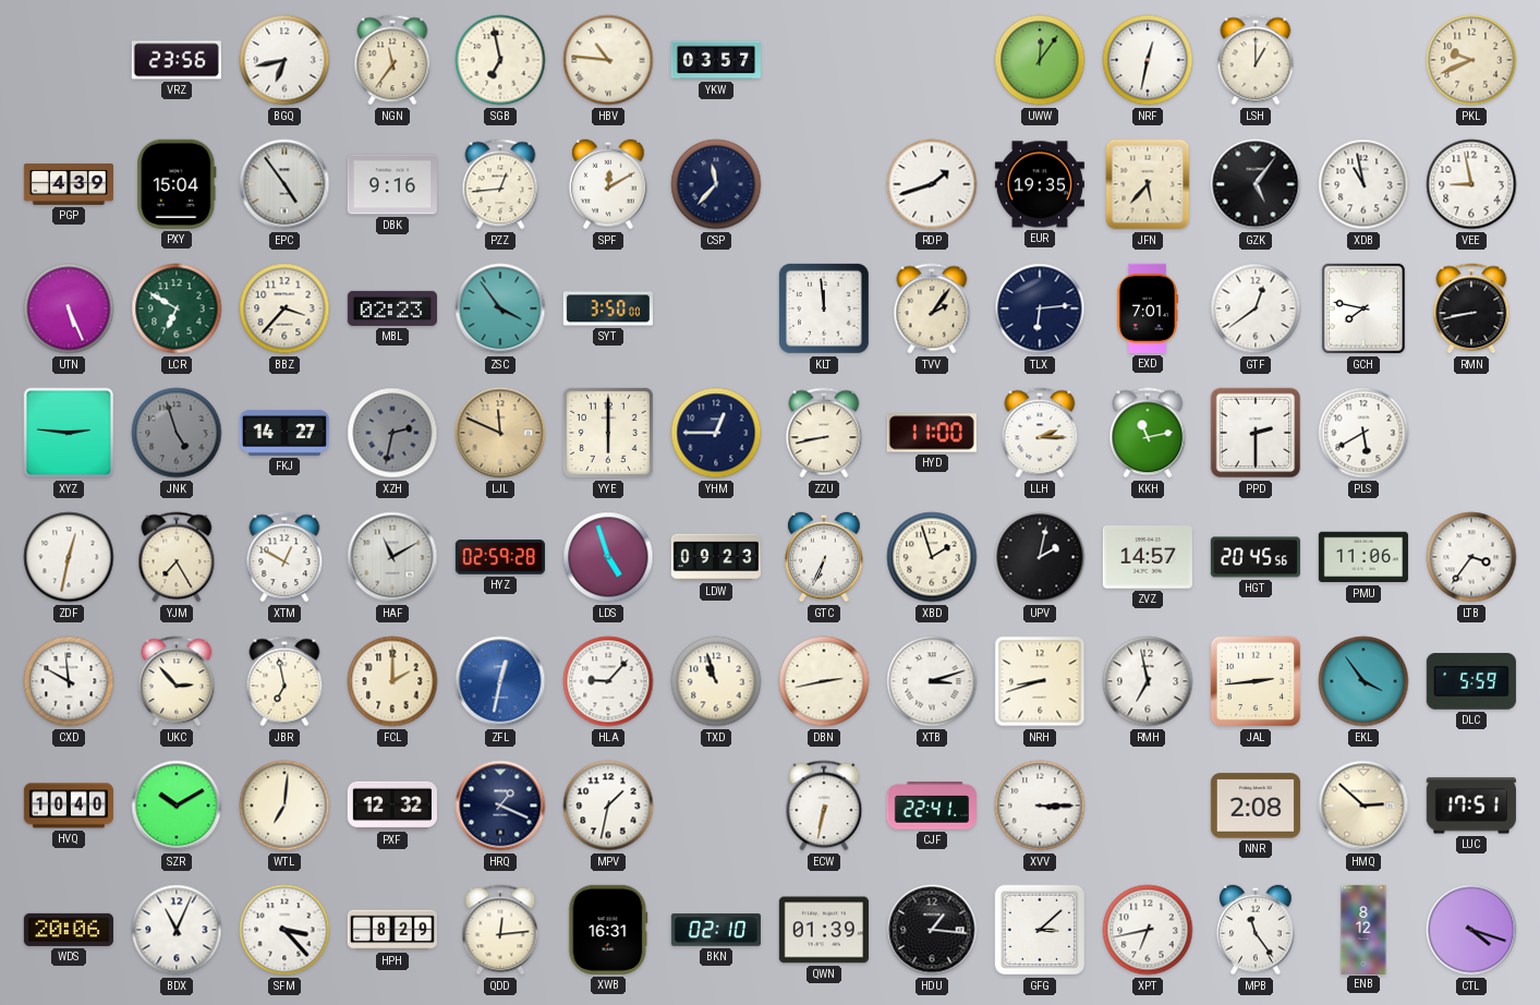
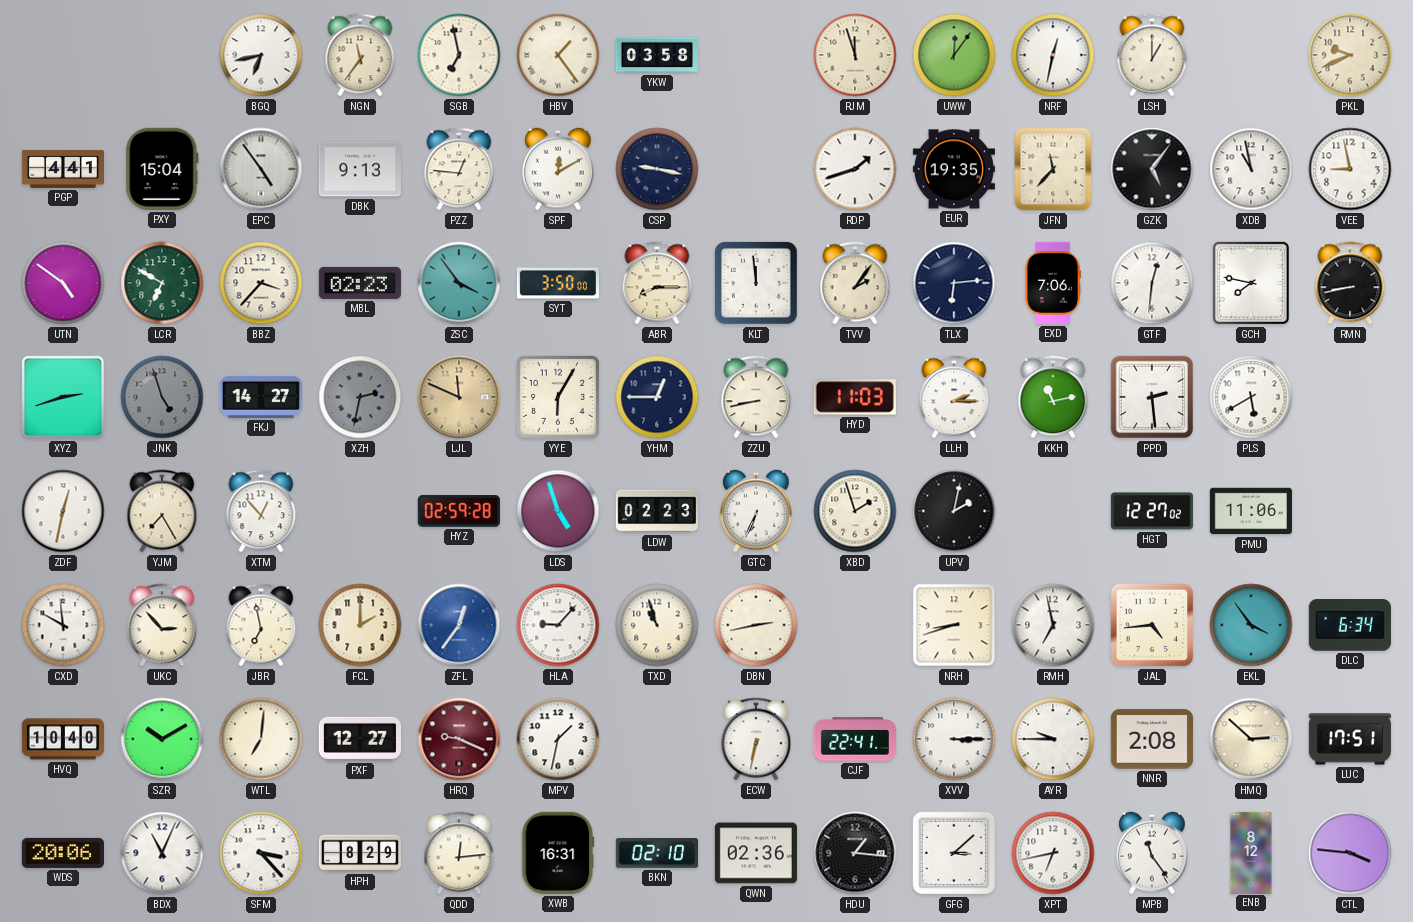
VRZ: 23:56 -> none
HBV: 10:46 -> 1:24
YKW: 03:57 -> 03:58
RJM: none -> 11:57
PGP: 4:39 -> 4:41
DBK: 9:16 -> 9:13
PZZ: 12:44 -> 12:46
CSP: 11:37 -> 9:17
JFN: 5:37 -> 11:37
UTN: 5:26 -> 4:51
ABR: none -> 8:15
EXD: 7:01 -> 7:06
GTF: 12:39 -> 12:31
XYZ: 2:46 -> 2:42
YYE: 6:00 -> 6:05
HYD: 11:00 -> 11:03
PPD: 2:30 -> 2:29
XTM: 12:50 -> 12:53
HAF: 11:10 -> none
LDW: 09:23 -> 02:23
ZVZ: 14:57 -> none
HGT: 20:45 -> 12:27
LTB: 3:36 -> none
ZFL: 12:32 -> 12:36
XTB: 3:12 -> none
JAL: 2:44 -> 4:44
DLC: 5:59 -> 6:34
PXF: 12:32 -> 12:27
HRQ: 1:19 -> 9:19
HRQ dial: navy -> burgundy
AYR: none -> 9:45
QWN: 01:39 -> 02:36
CTL: 4:18 -> 3:46
